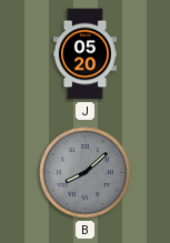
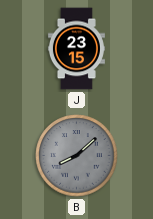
J: 05:20 -> 23:15
